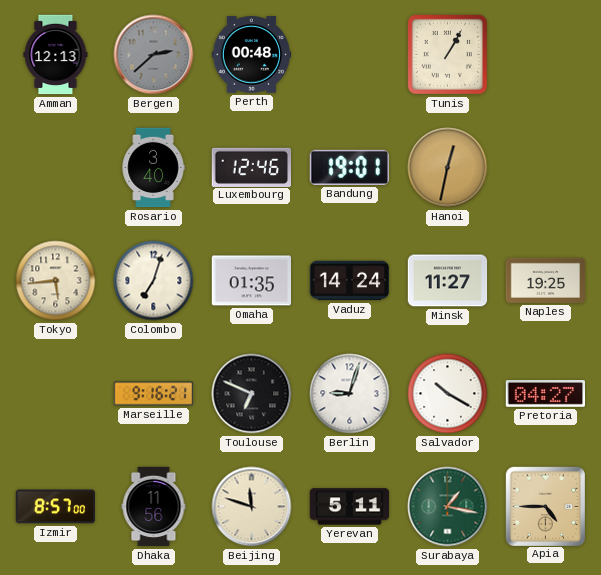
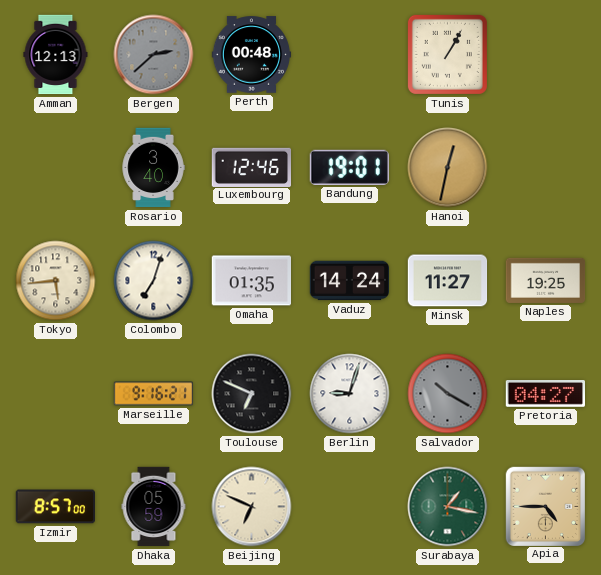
Salvador dial: white -> grey
Dhaka: 11:56 -> 05:59
Beijing: 11:48 -> 6:49
Yerevan: 5:11 -> none
